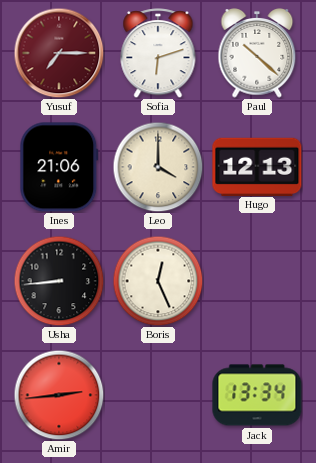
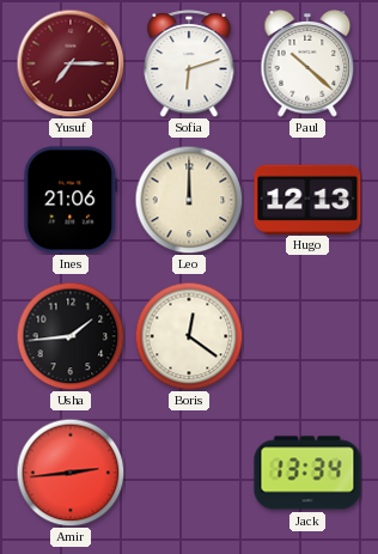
Leo: 4:00 -> 12:00
Usha: 8:44 -> 1:44
Boris: 12:26 -> 12:21
